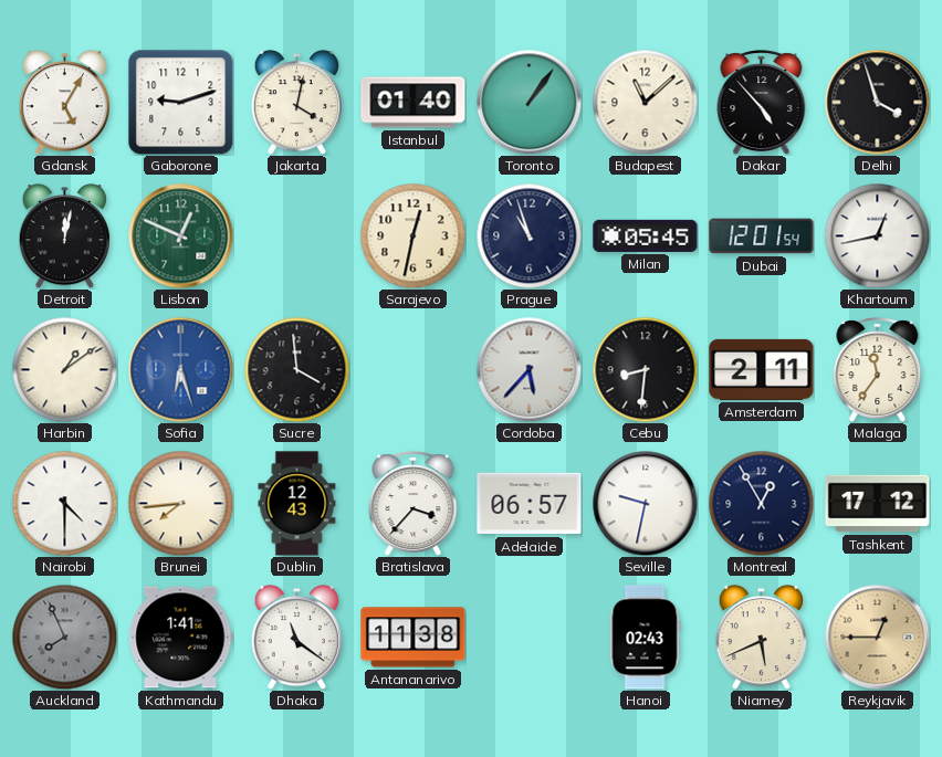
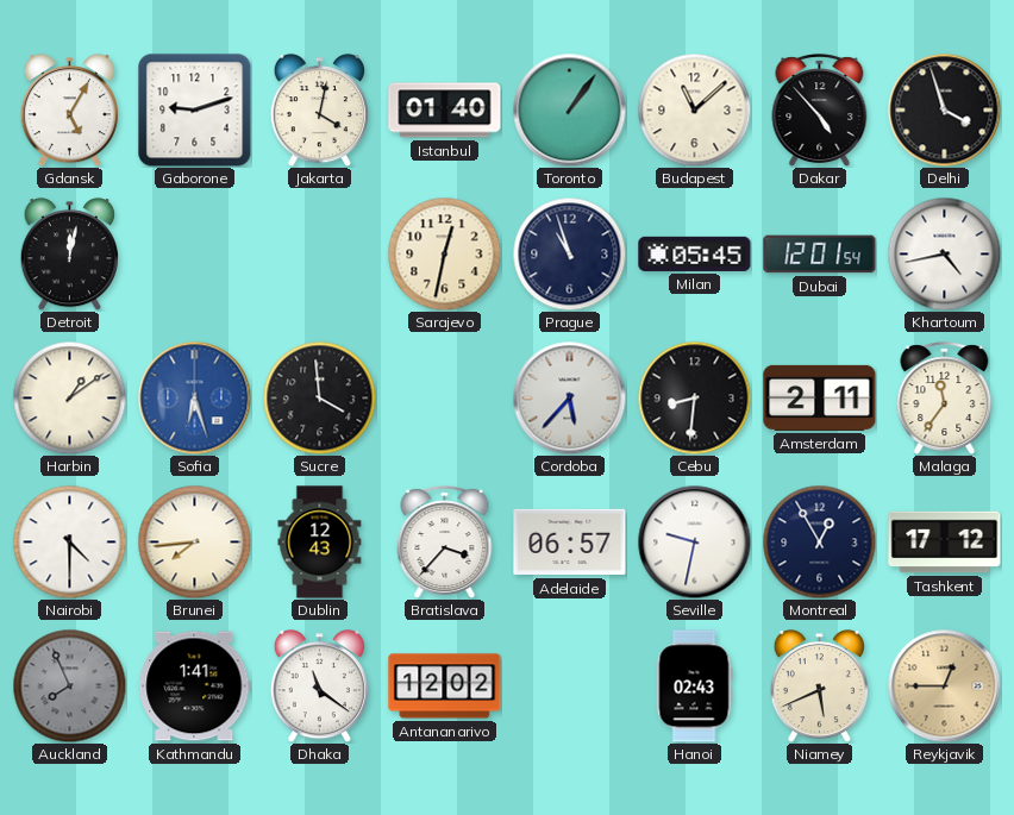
Lisbon: 12:49 -> none
Khartoum: 12:43 -> 4:43
Antananarivo: 11:38 -> 12:02
